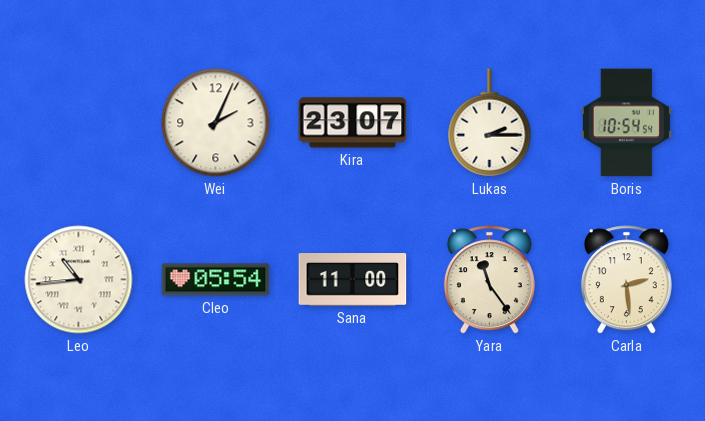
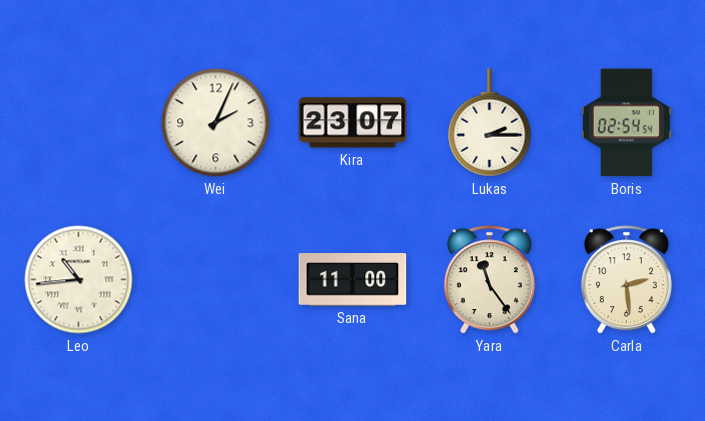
Boris: 10:54 -> 02:54
Cleo: 05:54 -> none
